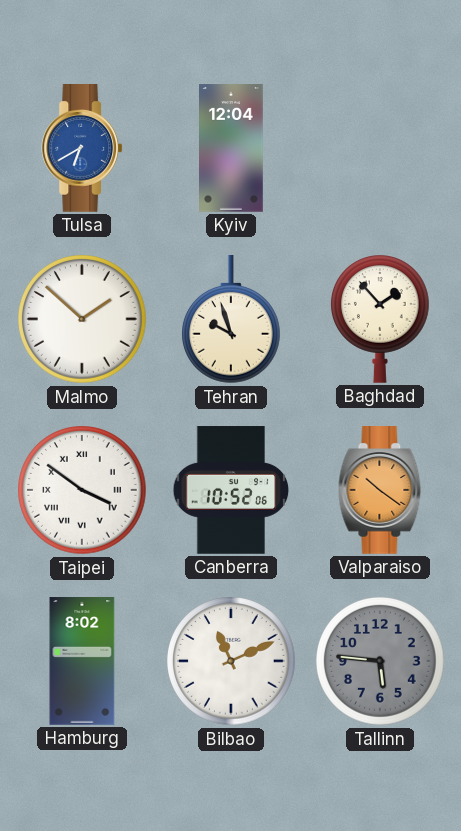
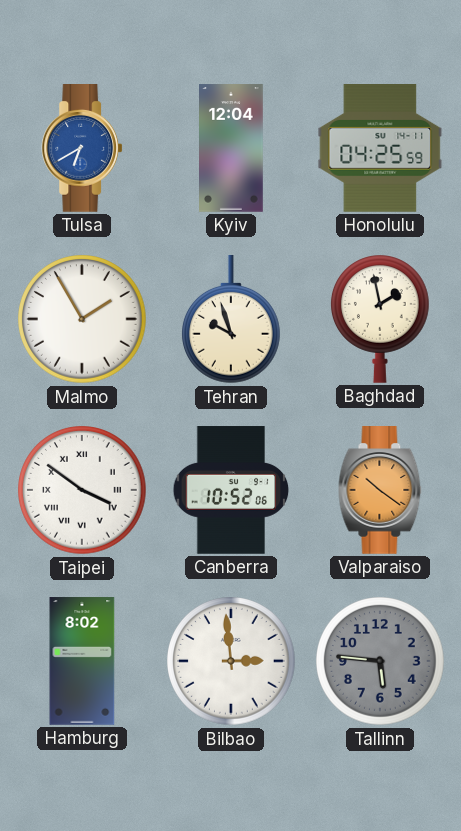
Honolulu: none -> 04:25
Malmo: 1:52 -> 1:55
Baghdad: 1:53 -> 1:58
Bilbao: 11:11 -> 2:59
